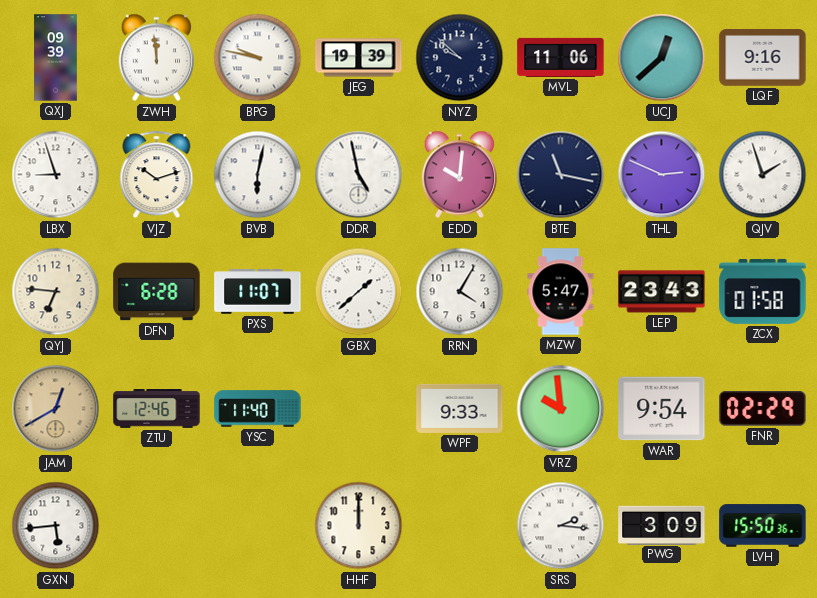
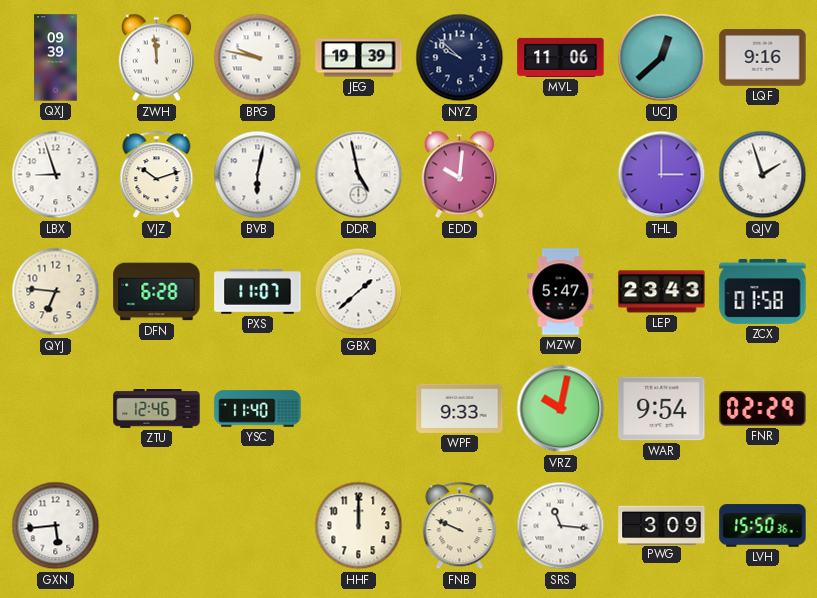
BTE: 11:17 -> none
THL: 2:49 -> 3:00
RRN: 4:05 -> none
JAM: 12:40 -> none
VRZ: 9:59 -> 10:02
FNB: none -> 9:49
SRS: 2:16 -> 11:16
